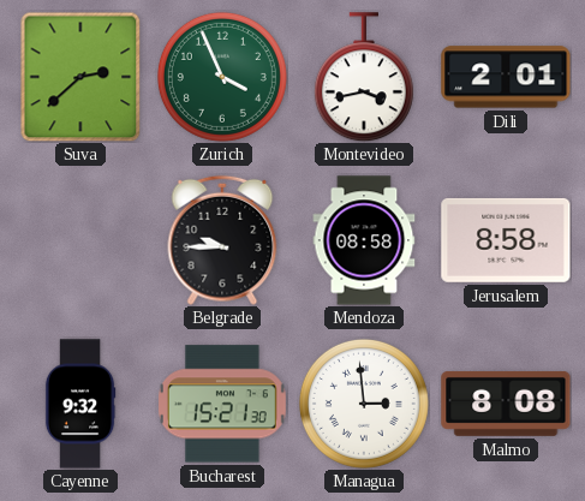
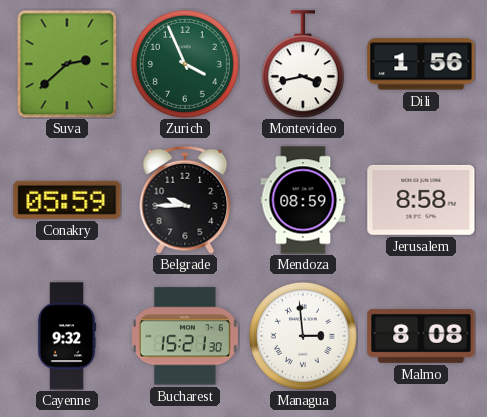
Dili: 2:01 -> 1:56
Conakry: none -> 05:59
Mendoza: 08:58 -> 08:59
